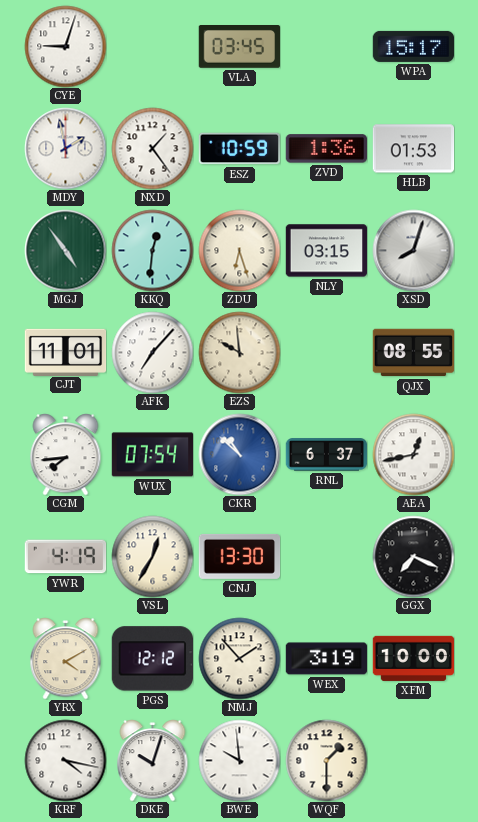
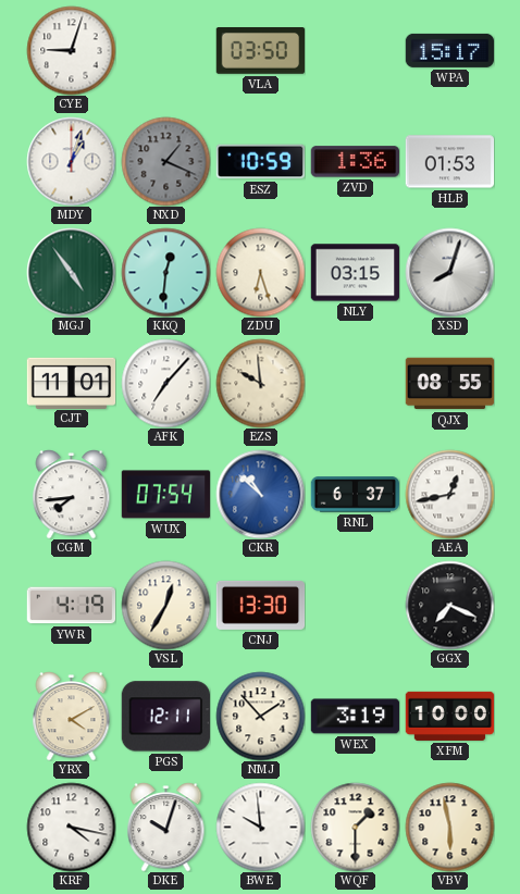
VLA: 03:45 -> 03:50
MDY: 1:58 -> 1:03
NXD: 1:24 -> 1:19
NXD dial: white -> grey
PGS: 12:12 -> 12:11
VBV: none -> 5:58
